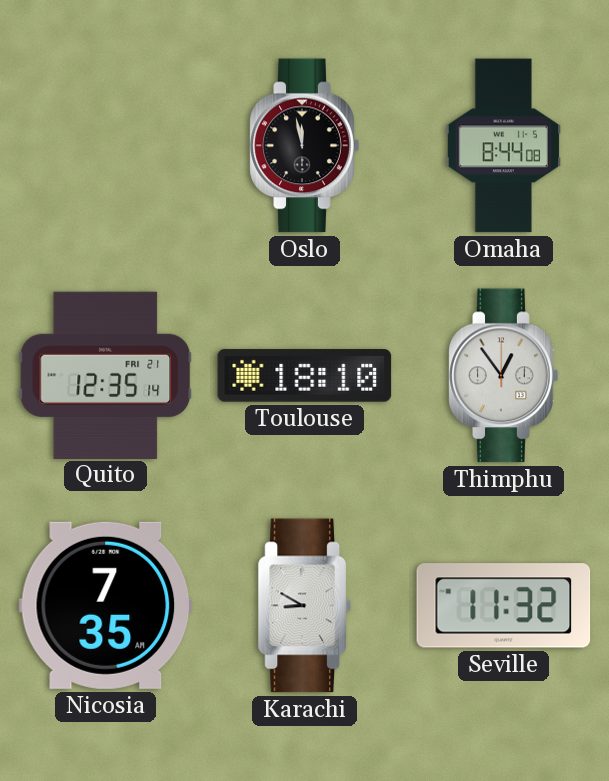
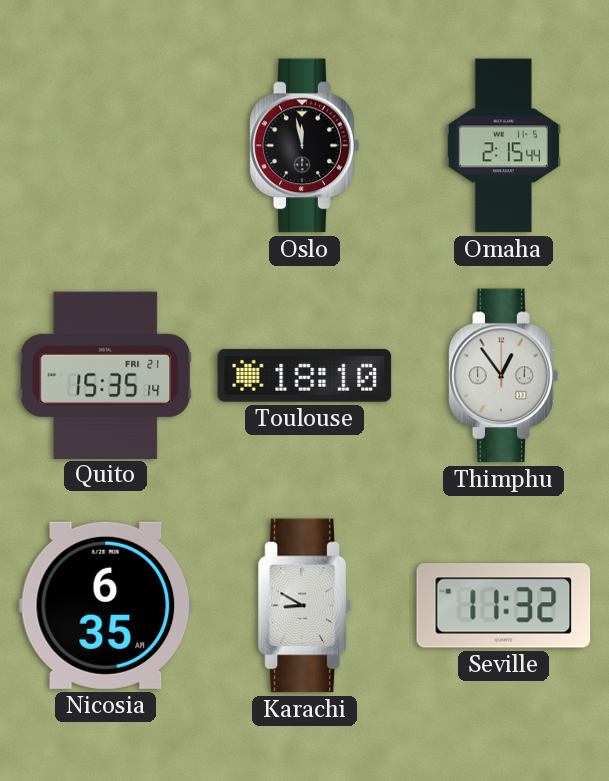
Omaha: 8:44 -> 2:15
Quito: 12:35 -> 15:35
Nicosia: 7:35 -> 6:35
